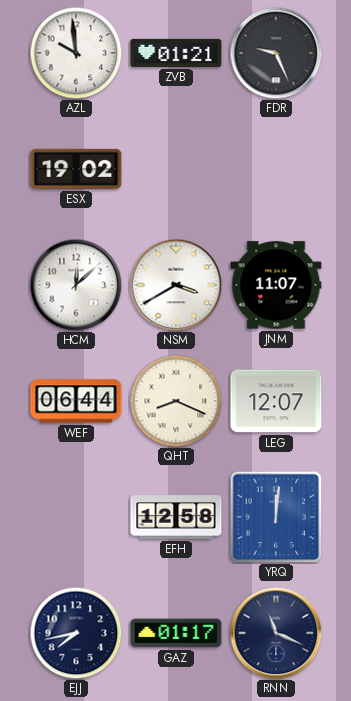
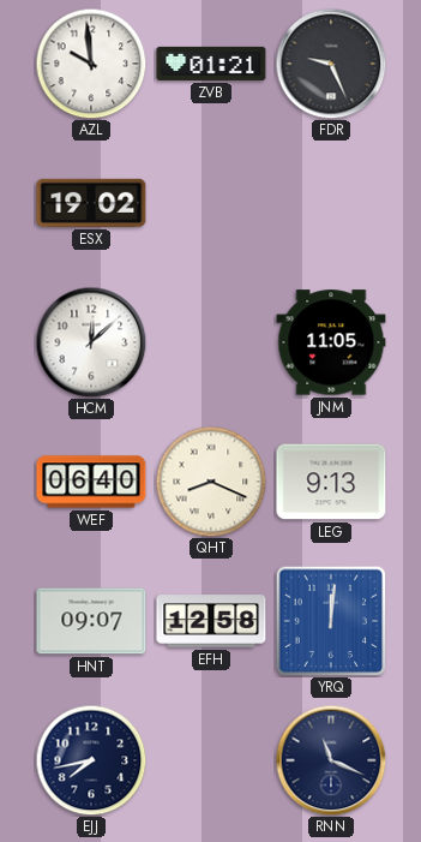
NSM: 3:40 -> none
JNM: 11:07 -> 11:05
WEF: 06:44 -> 06:40
LEG: 12:07 -> 9:13
HNT: none -> 09:07
GAZ: 01:17 -> none
